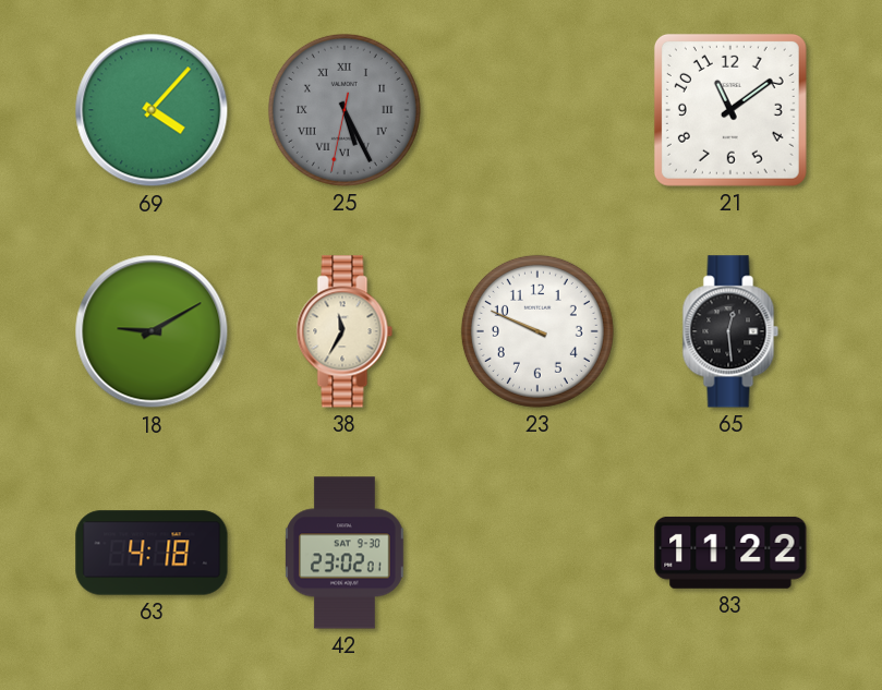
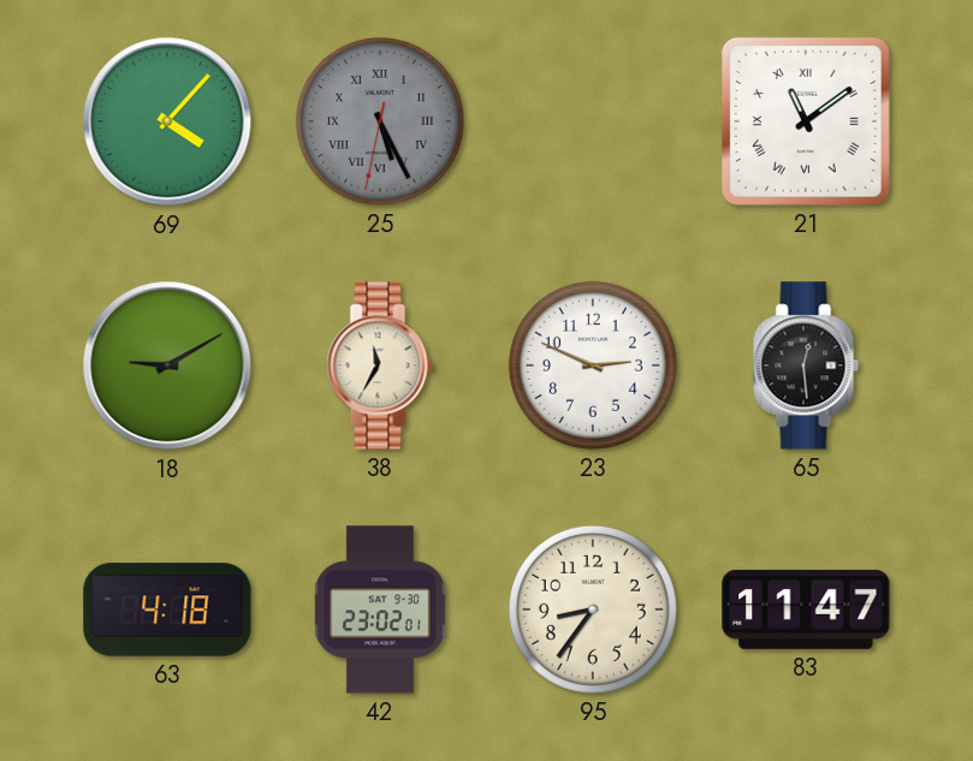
21 numerals: Arabic -> Roman
23: 9:49 -> 2:49
95: none -> 8:36
83: 11:22 -> 11:47
